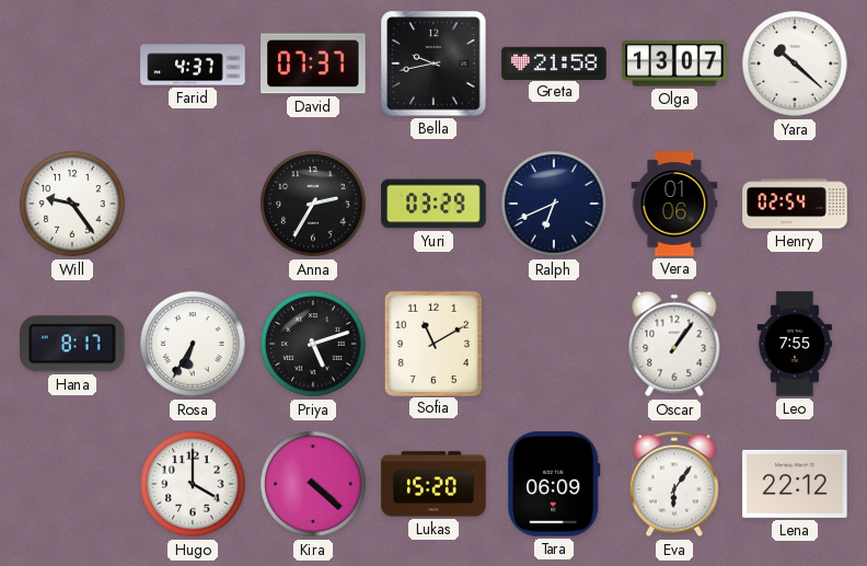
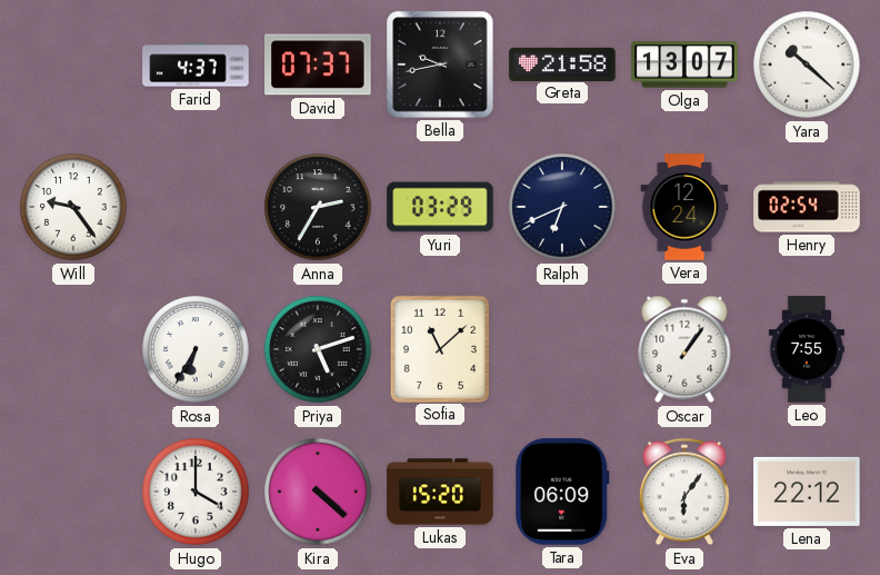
Vera: 01:06 -> 12:24
Hana: 8:17 -> none
Sofia: 11:10 -> 11:08
